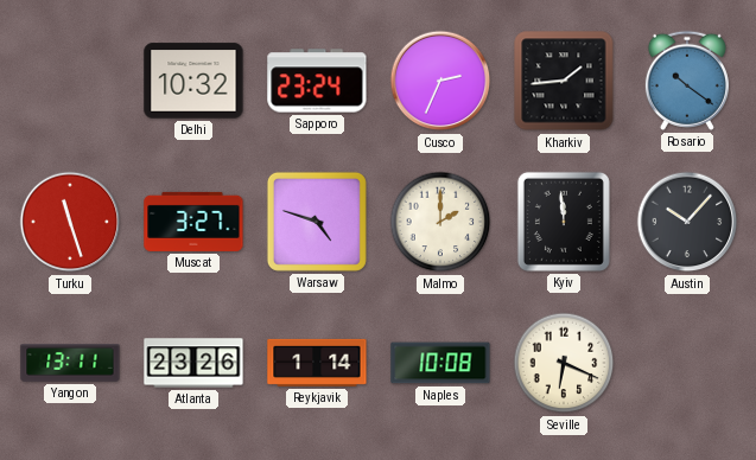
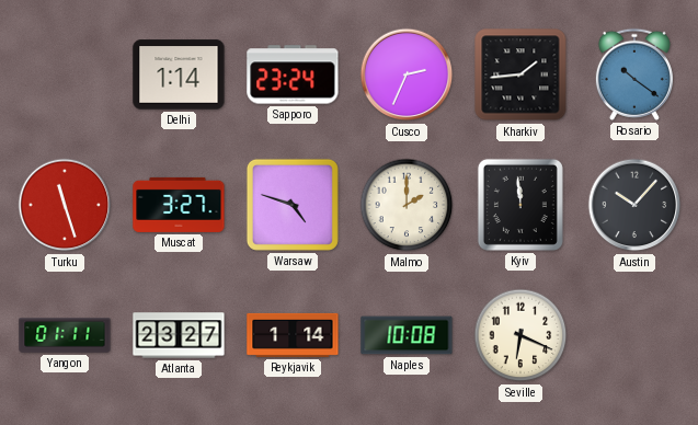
Delhi: 10:32 -> 1:14
Yangon: 13:11 -> 01:11
Atlanta: 23:26 -> 23:27
